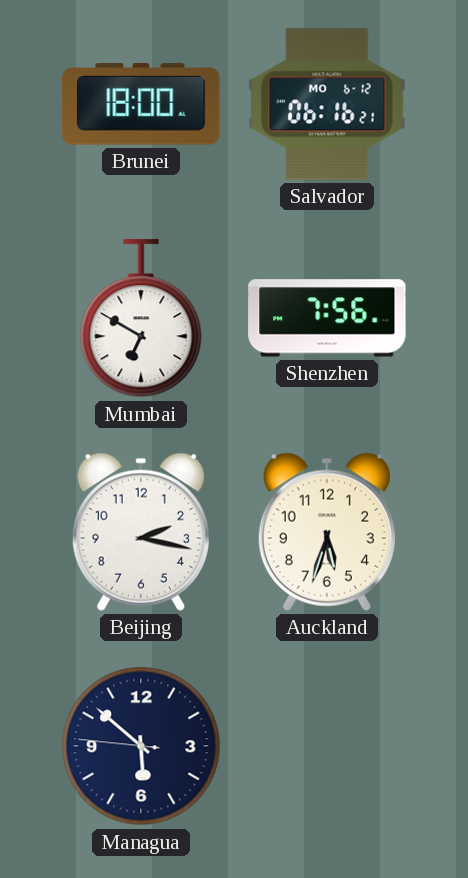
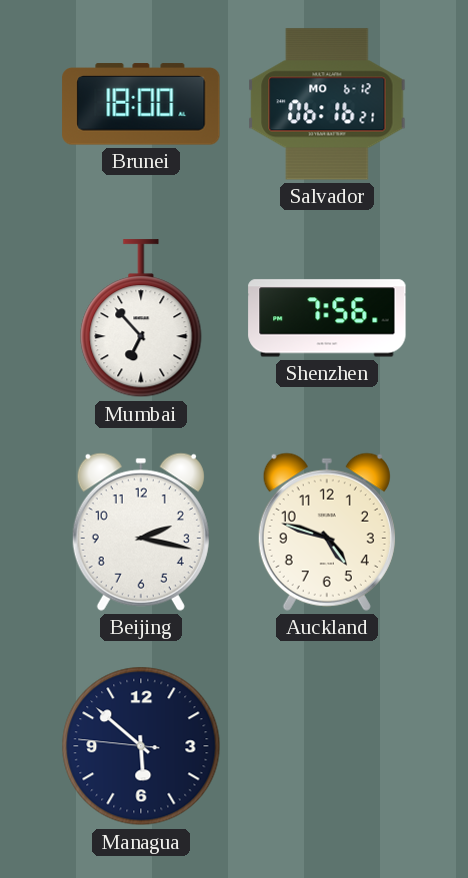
Mumbai: 6:50 -> 6:53
Auckland: 5:33 -> 4:48
